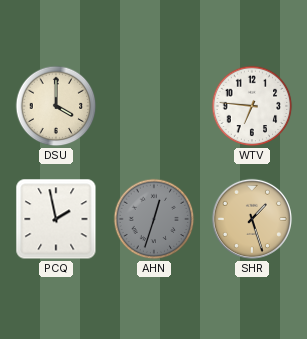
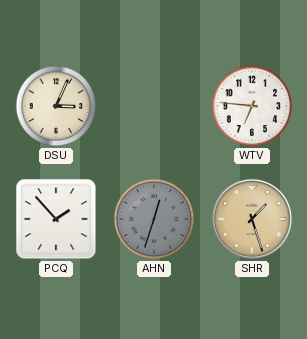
DSU: 4:00 -> 3:04
PCQ: 1:58 -> 1:53
